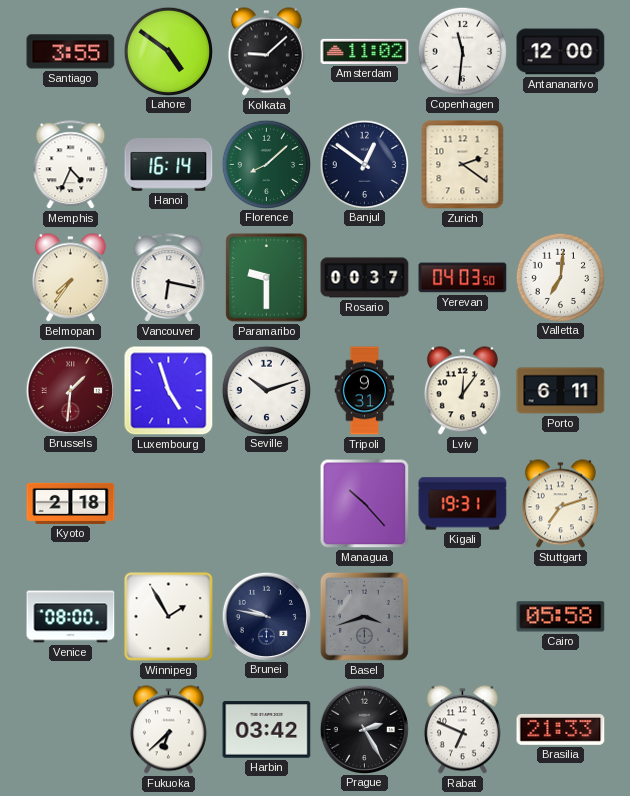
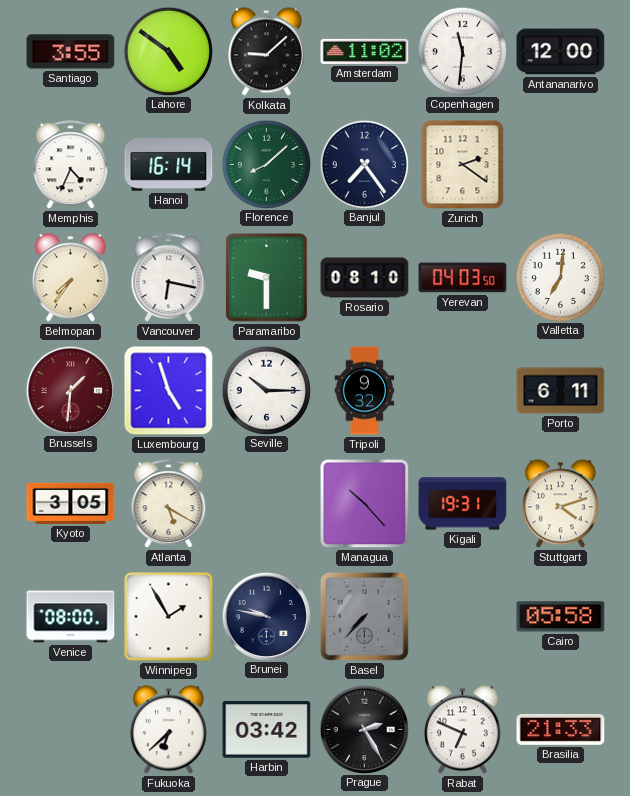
Banjul: 12:51 -> 7:24
Rosario: 00:37 -> 08:10
Seville: 10:12 -> 10:15
Tripoli: 9:31 -> 9:32
Lviv: 12:06 -> none
Kyoto: 2:18 -> 3:05
Atlanta: none -> 5:20
Stuttgart: 7:12 -> 4:12
Basel: 3:42 -> 7:37
